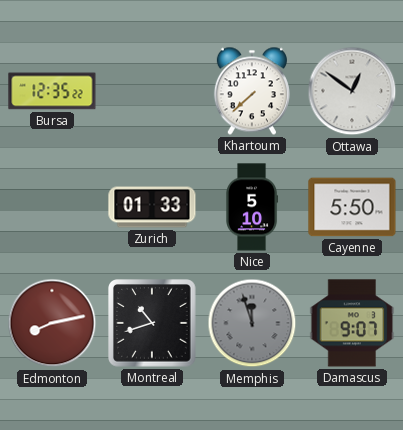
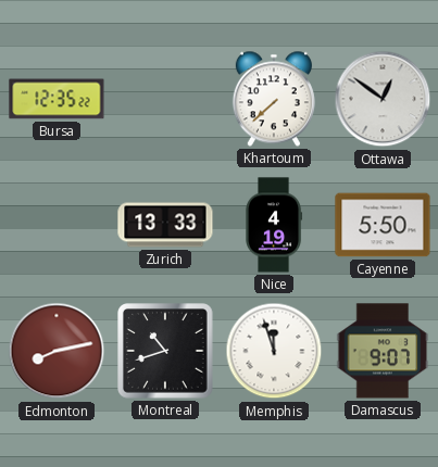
Zurich: 01:33 -> 13:33
Nice: 5:10 -> 4:19
Memphis dial: grey -> white
